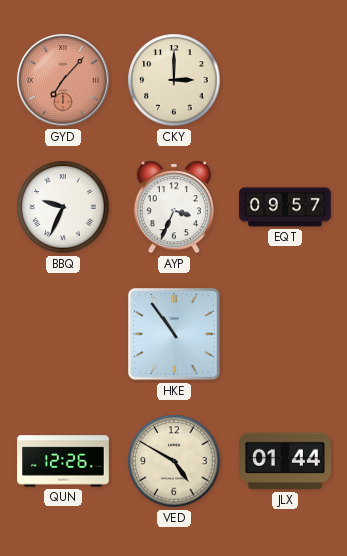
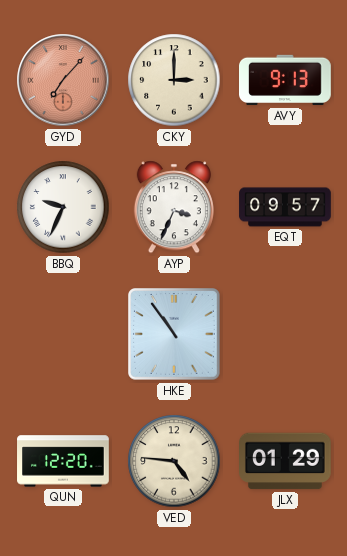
AVY: none -> 9:13
QUN: 12:26 -> 12:20
VED: 4:50 -> 4:46
JLX: 01:44 -> 01:29
